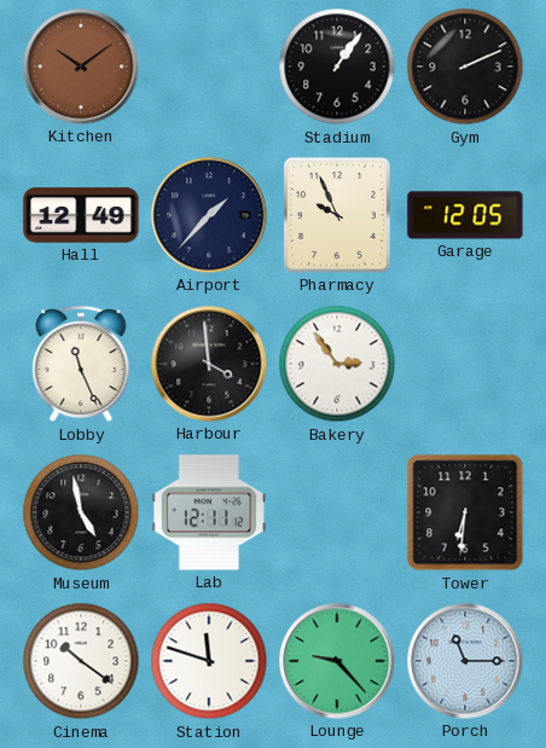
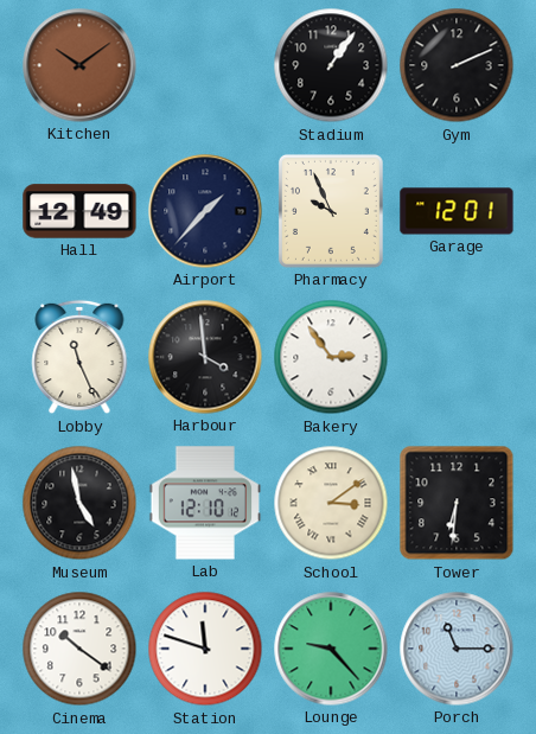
Garage: 12:05 -> 12:01
Lab: 12:11 -> 12:10
School: none -> 3:09
